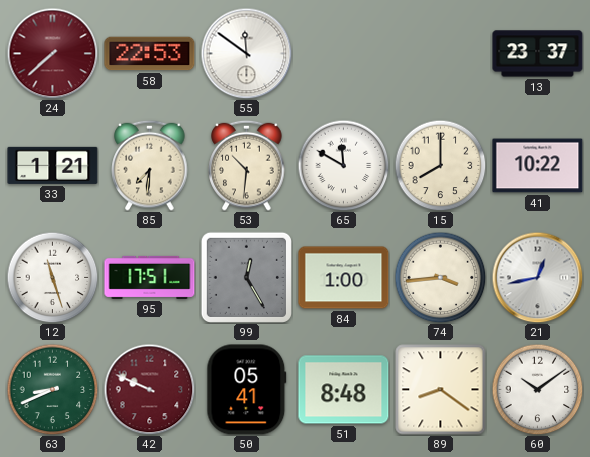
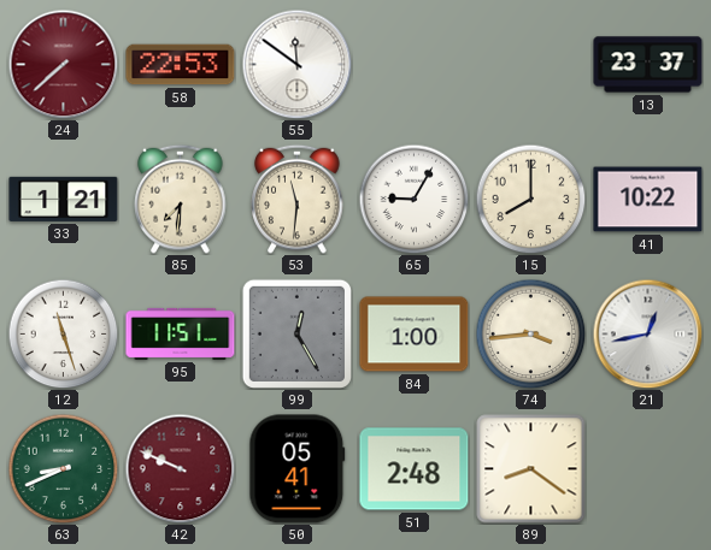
53: 10:31 -> 11:31
65: 11:50 -> 9:05
95: 17:51 -> 11:51
51: 8:48 -> 2:48
60: 10:09 -> none
